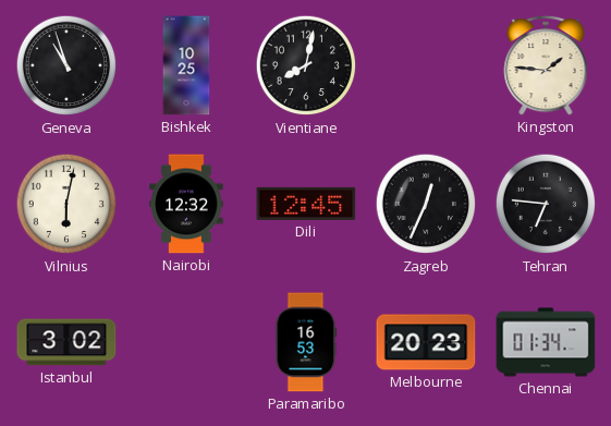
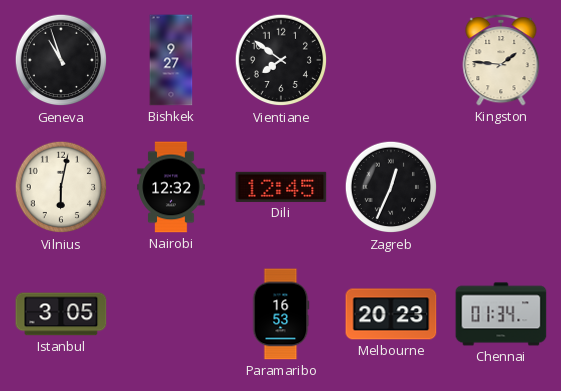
Bishkek: 10:25 -> 9:27
Vientiane: 8:02 -> 7:51
Tehran: 6:46 -> none
Istanbul: 3:02 -> 3:05
